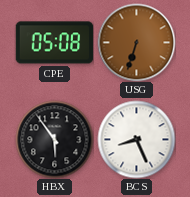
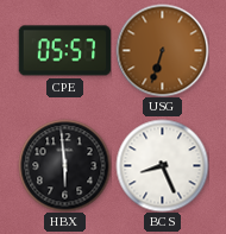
CPE: 05:08 -> 05:57
HBX: 5:54 -> 5:59
